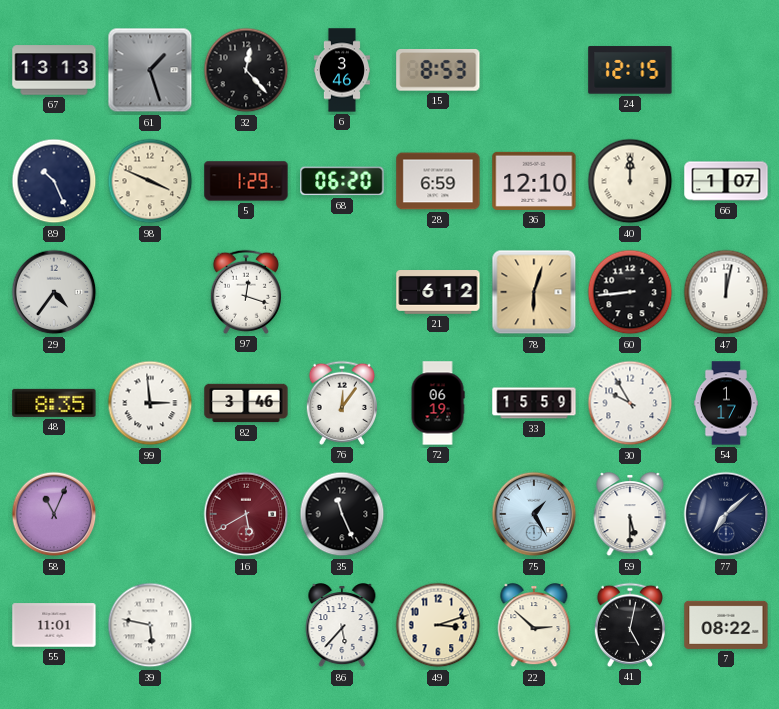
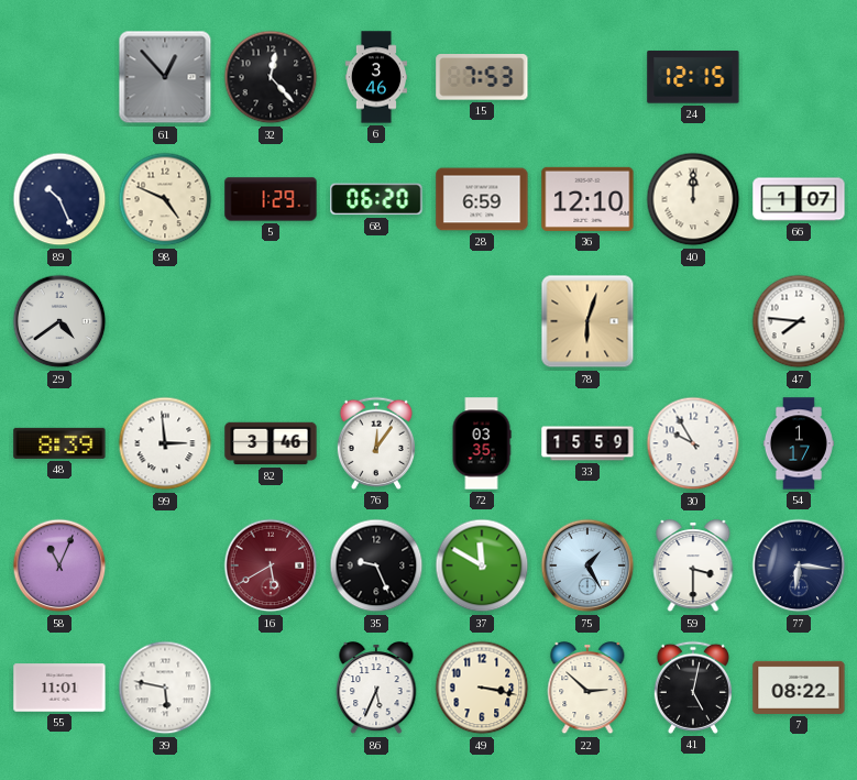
67: 13:13 -> none
61: 1:27 -> 12:53
15: 8:53 -> 7:53
98: 3:49 -> 4:49
29: 4:36 -> 4:39
97: 12:18 -> none
21: 6:12 -> none
60: 8:44 -> none
47: 12:02 -> 7:46
48: 8:35 -> 8:39
72: 06:19 -> 03:35
35: 11:26 -> 9:26
37: none -> 11:50
59: 5:30 -> 3:30
77: 7:08 -> 6:16
86: 5:37 -> 5:34
49: 3:12 -> 3:17
